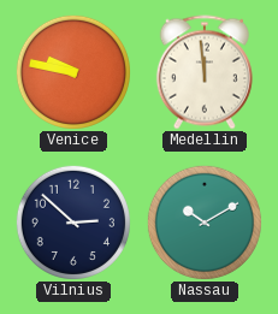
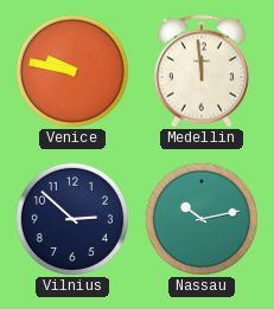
Nassau: 10:10 -> 10:13
